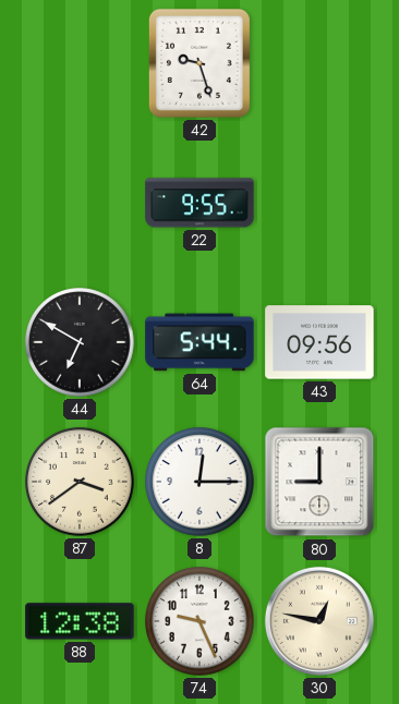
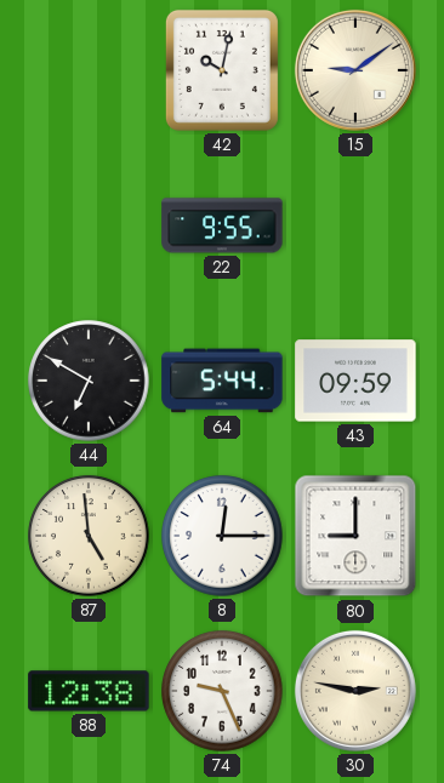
42: 9:27 -> 10:02
15: none -> 9:09
43: 09:56 -> 09:59
87: 3:39 -> 4:59
30: 12:47 -> 2:47
